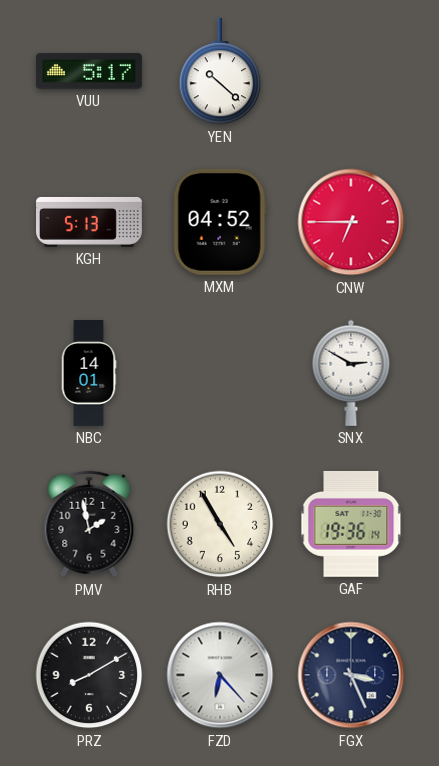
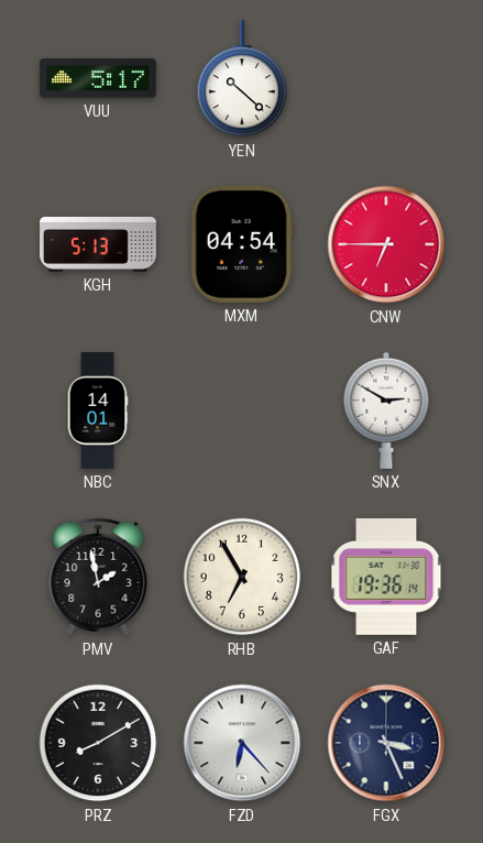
MXM: 04:52 -> 04:54
RHB: 4:55 -> 6:55
